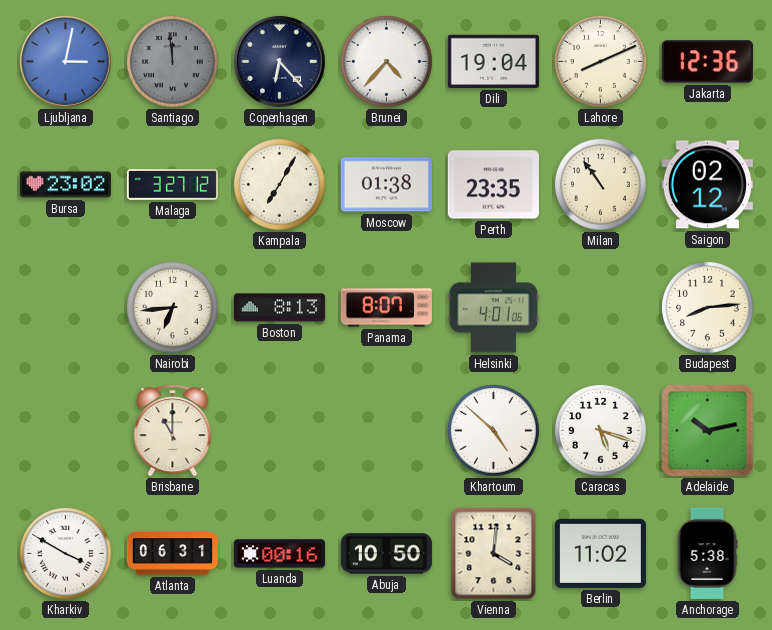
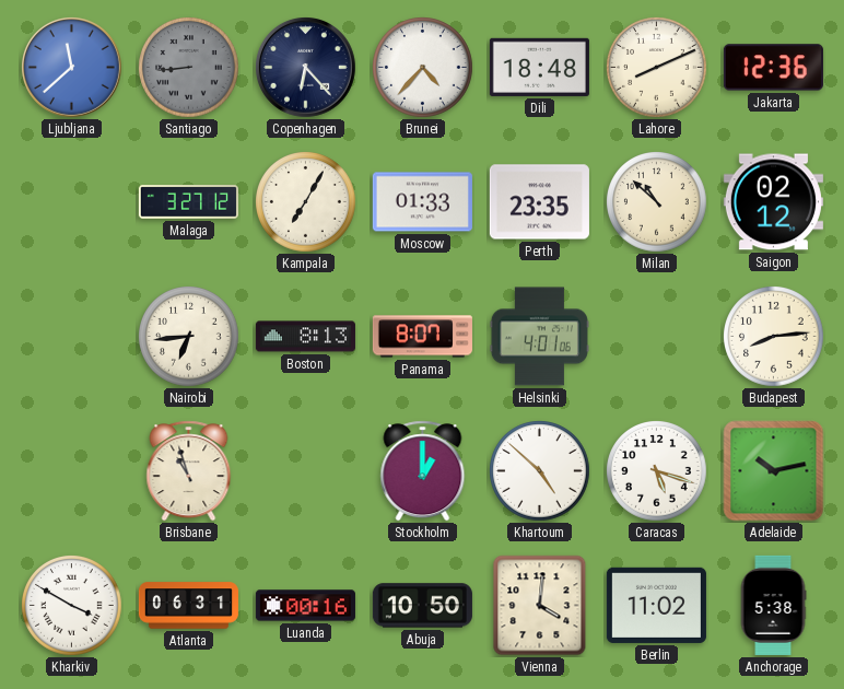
Ljubljana: 3:02 -> 11:38
Santiago: 11:59 -> 8:44
Dili: 19:04 -> 18:48
Bursa: 23:02 -> none
Moscow: 01:38 -> 01:33
Milan: 10:54 -> 10:52
Brisbane: 11:00 -> 10:57
Stockholm: none -> 1:00
